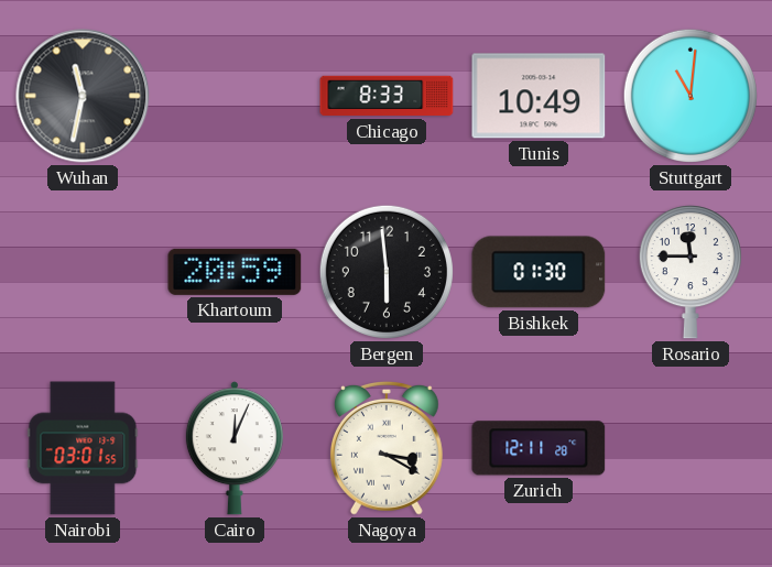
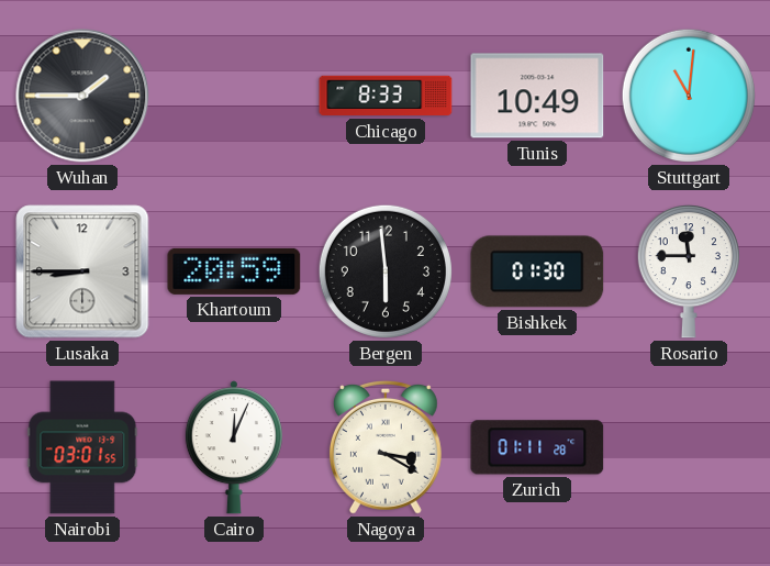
Wuhan: 11:32 -> 1:45
Lusaka: none -> 8:45
Zurich: 12:11 -> 01:11
